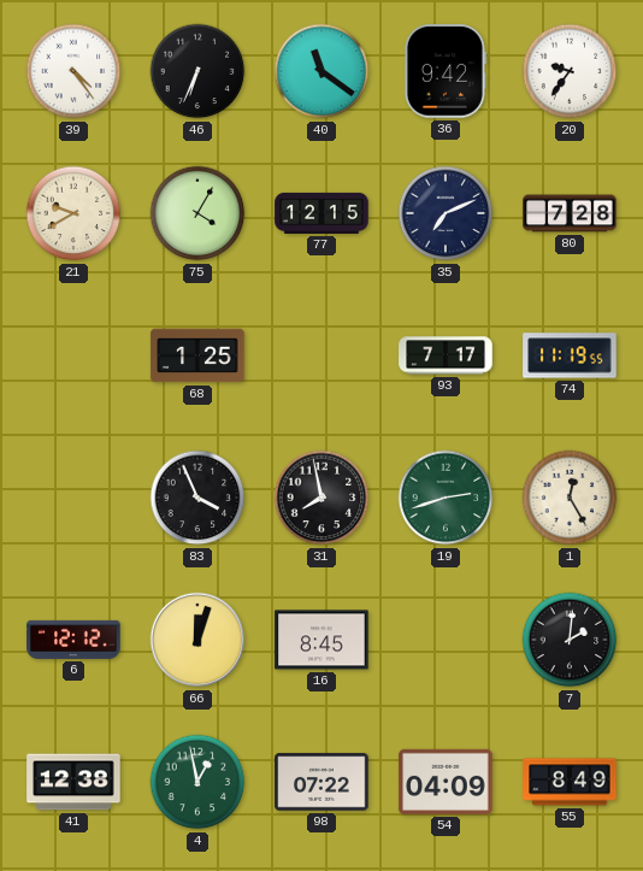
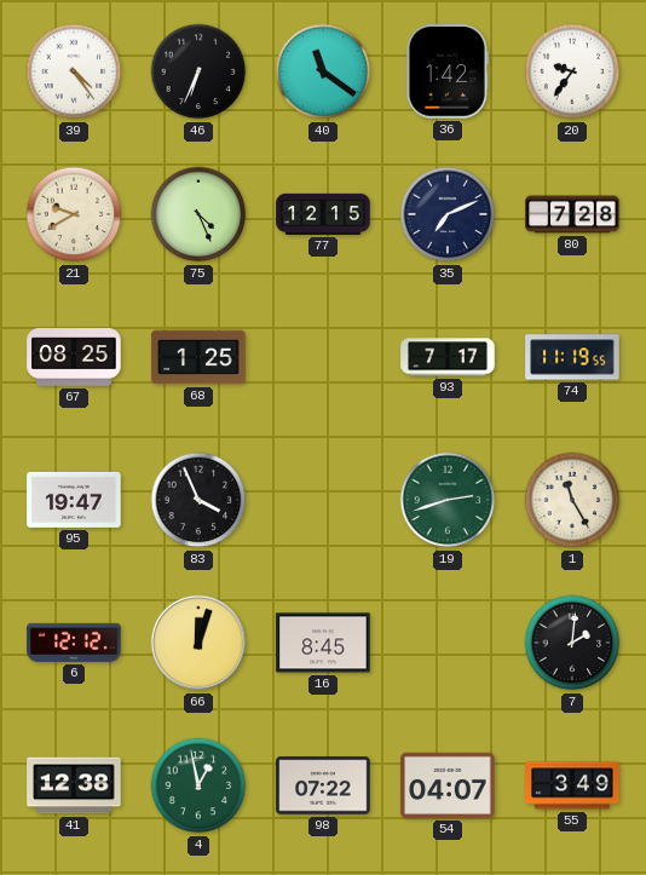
36: 9:42 -> 1:42
75: 4:05 -> 4:26
67: none -> 08:25
95: none -> 19:47
31: 7:58 -> none
1: 12:25 -> 11:25
54: 04:09 -> 04:07
55: 8:49 -> 3:49
